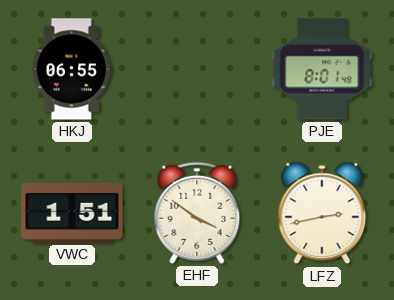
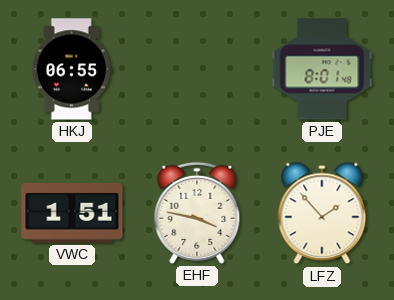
EHF: 3:51 -> 3:47
LFZ: 2:43 -> 1:53
